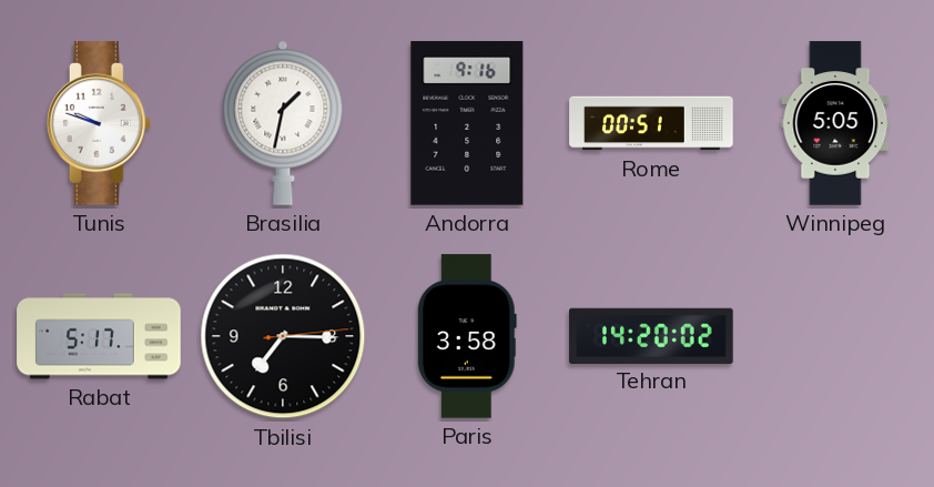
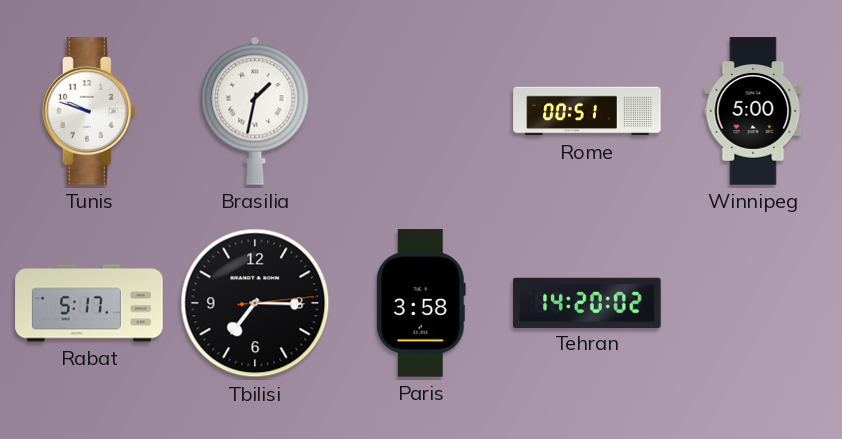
Andorra: 9:16 -> none
Winnipeg: 5:05 -> 5:00
